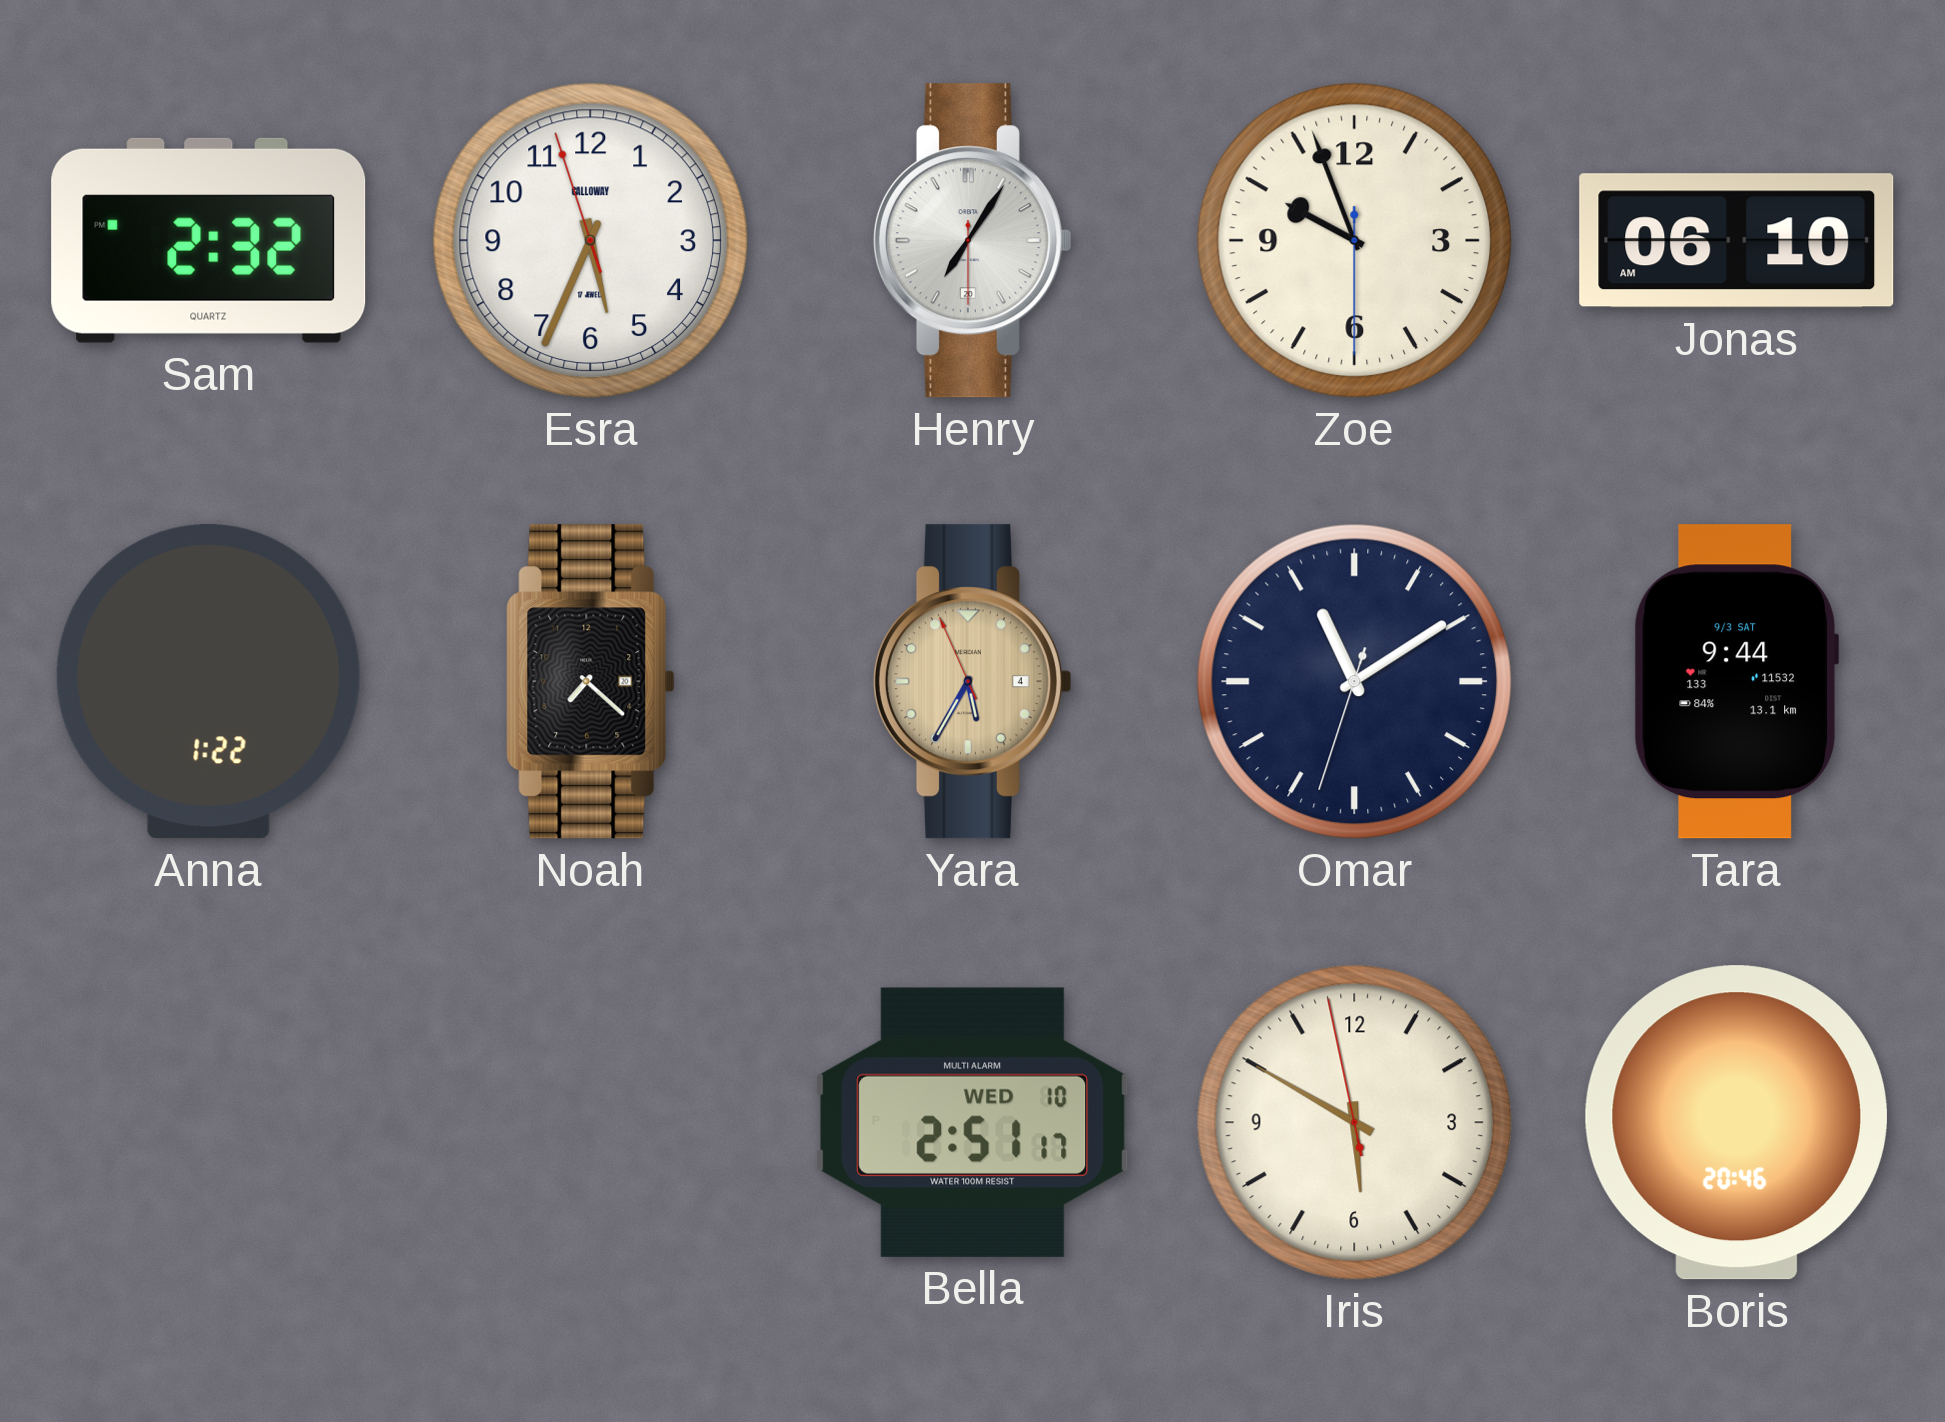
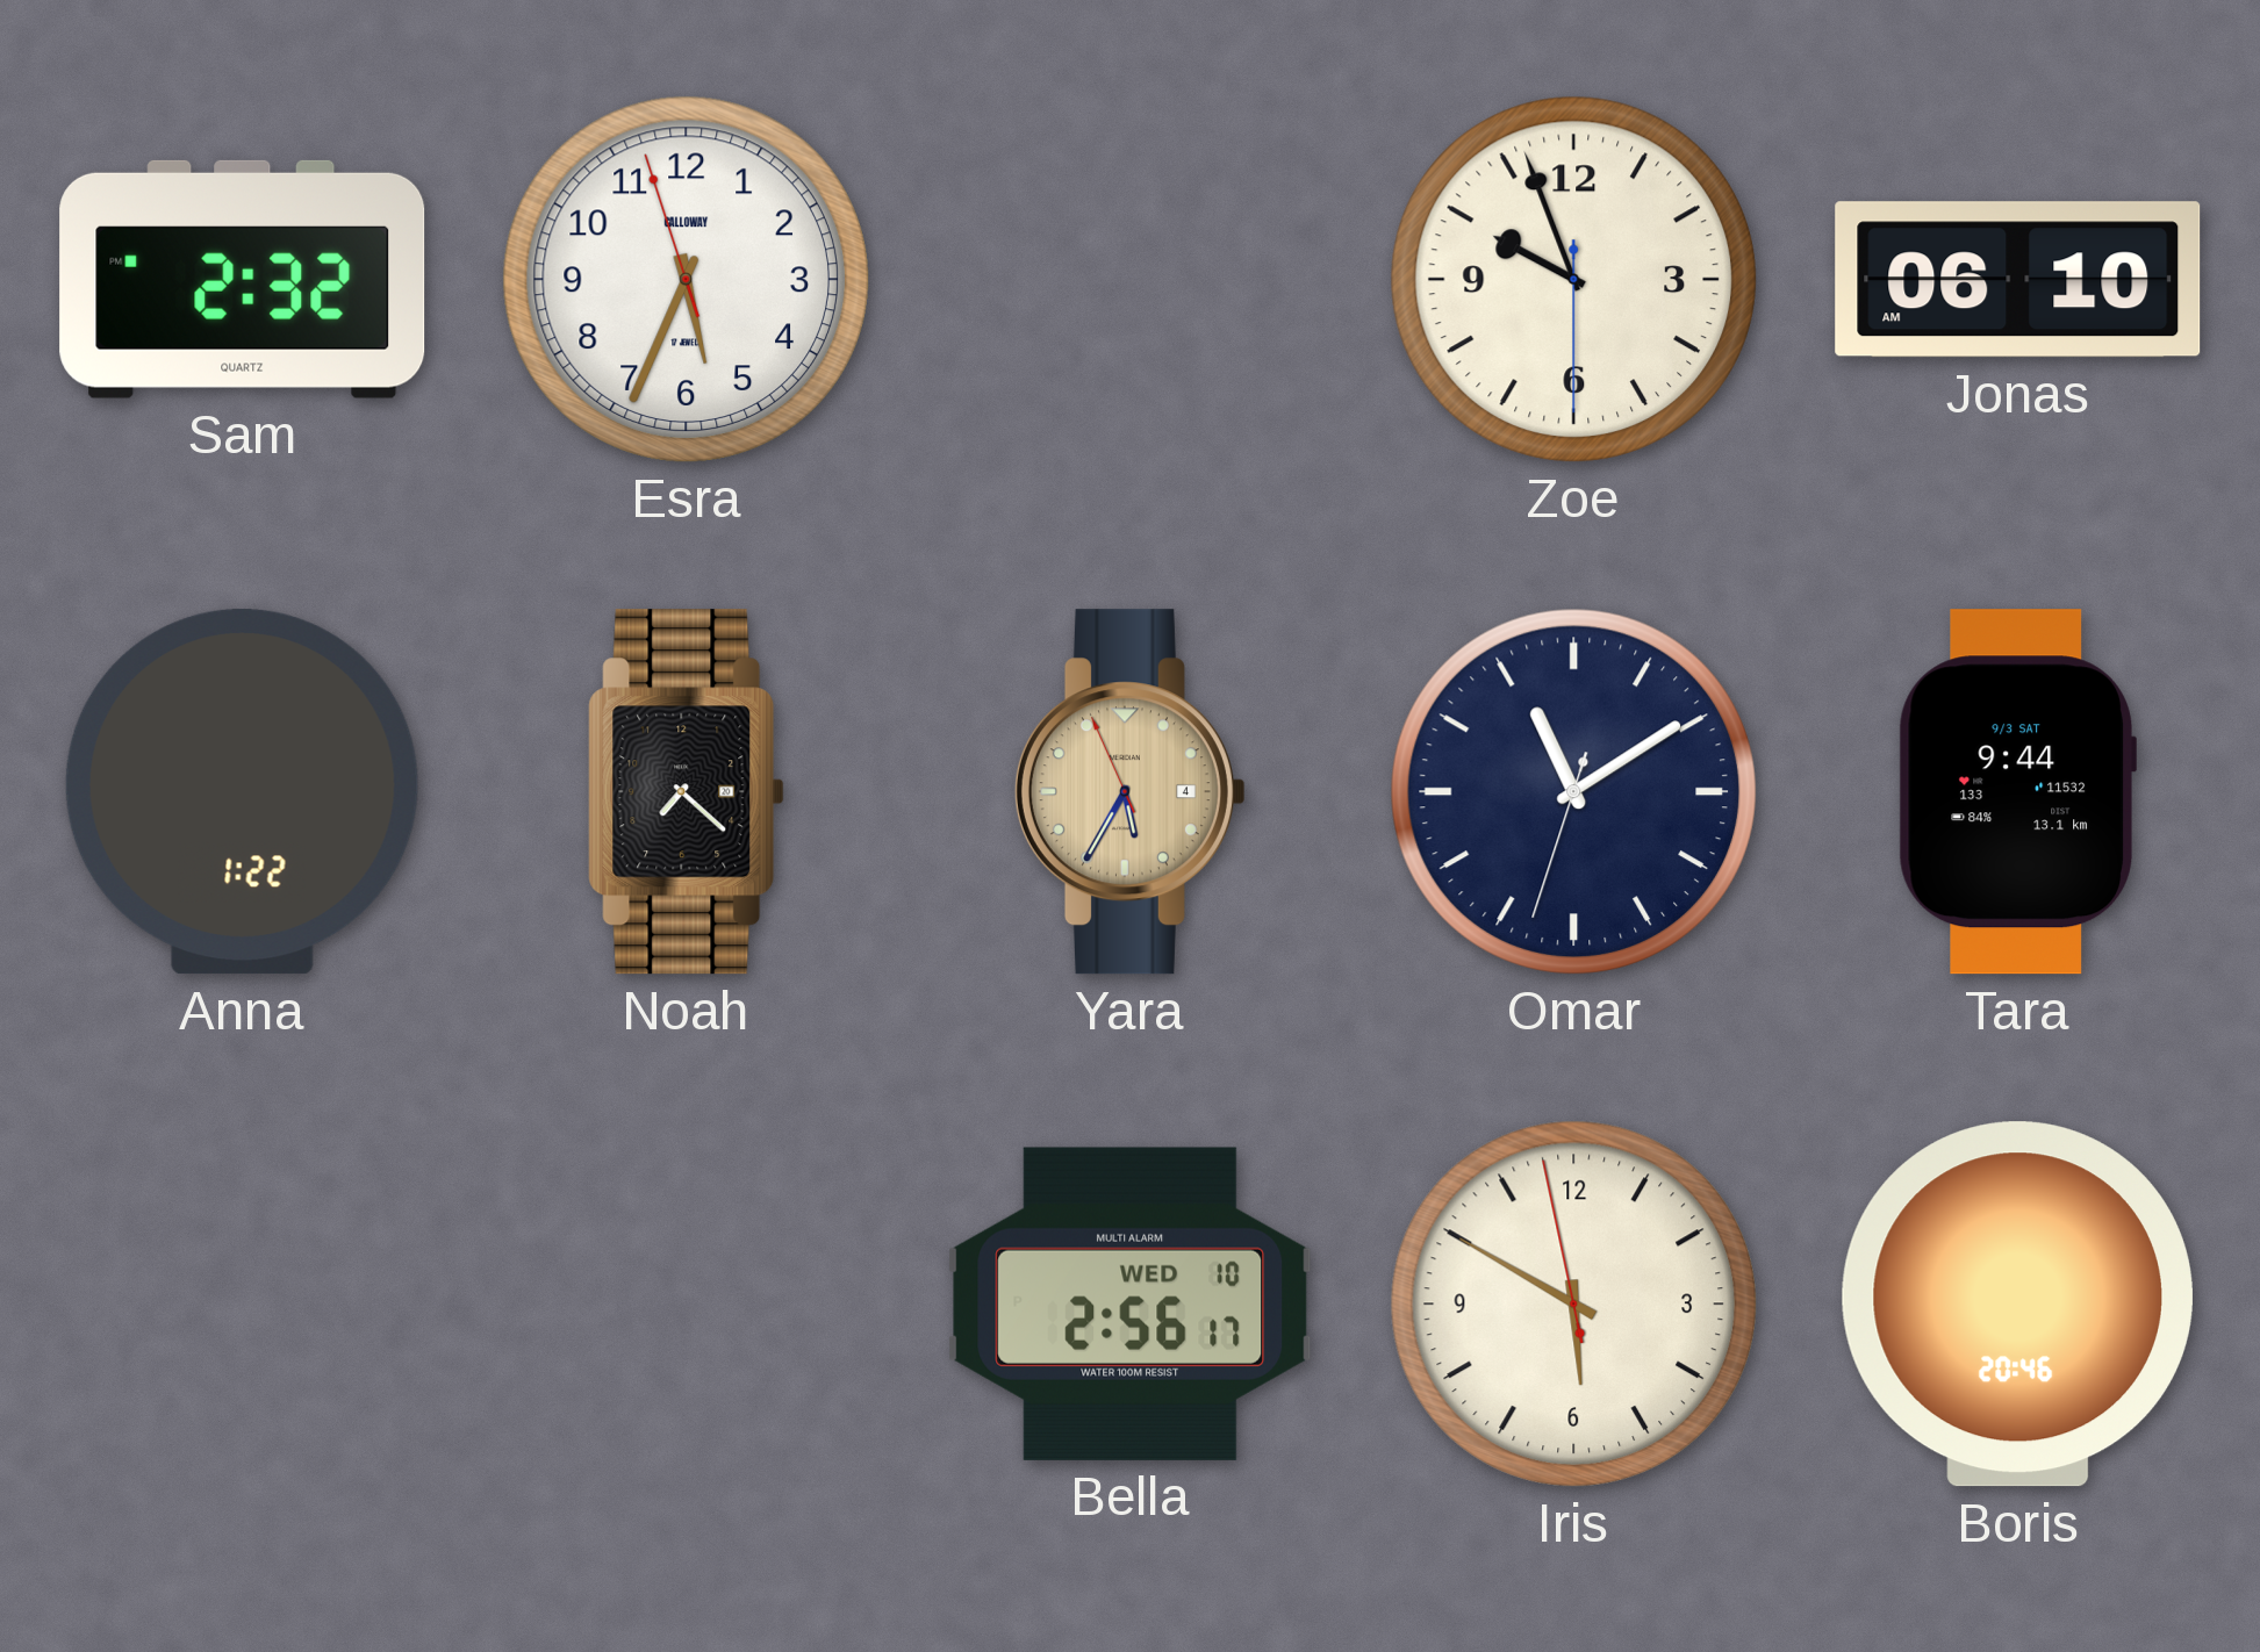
Henry: 7:05 -> none
Bella: 2:51 -> 2:56
